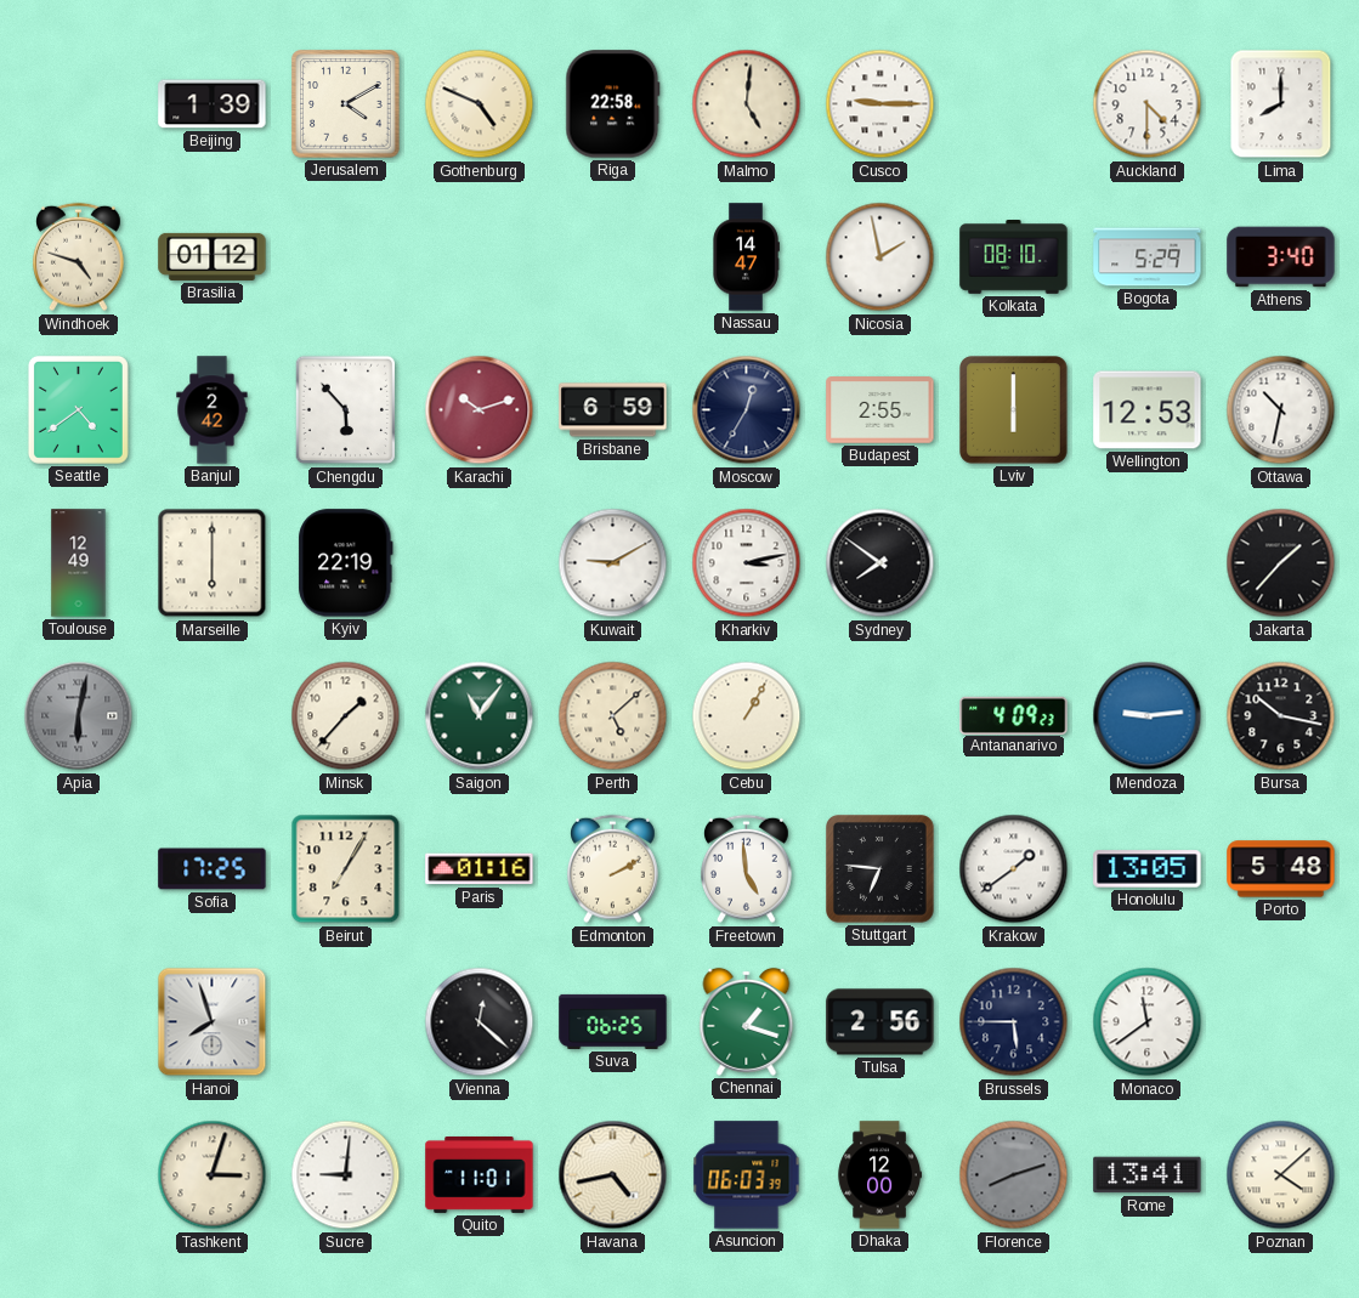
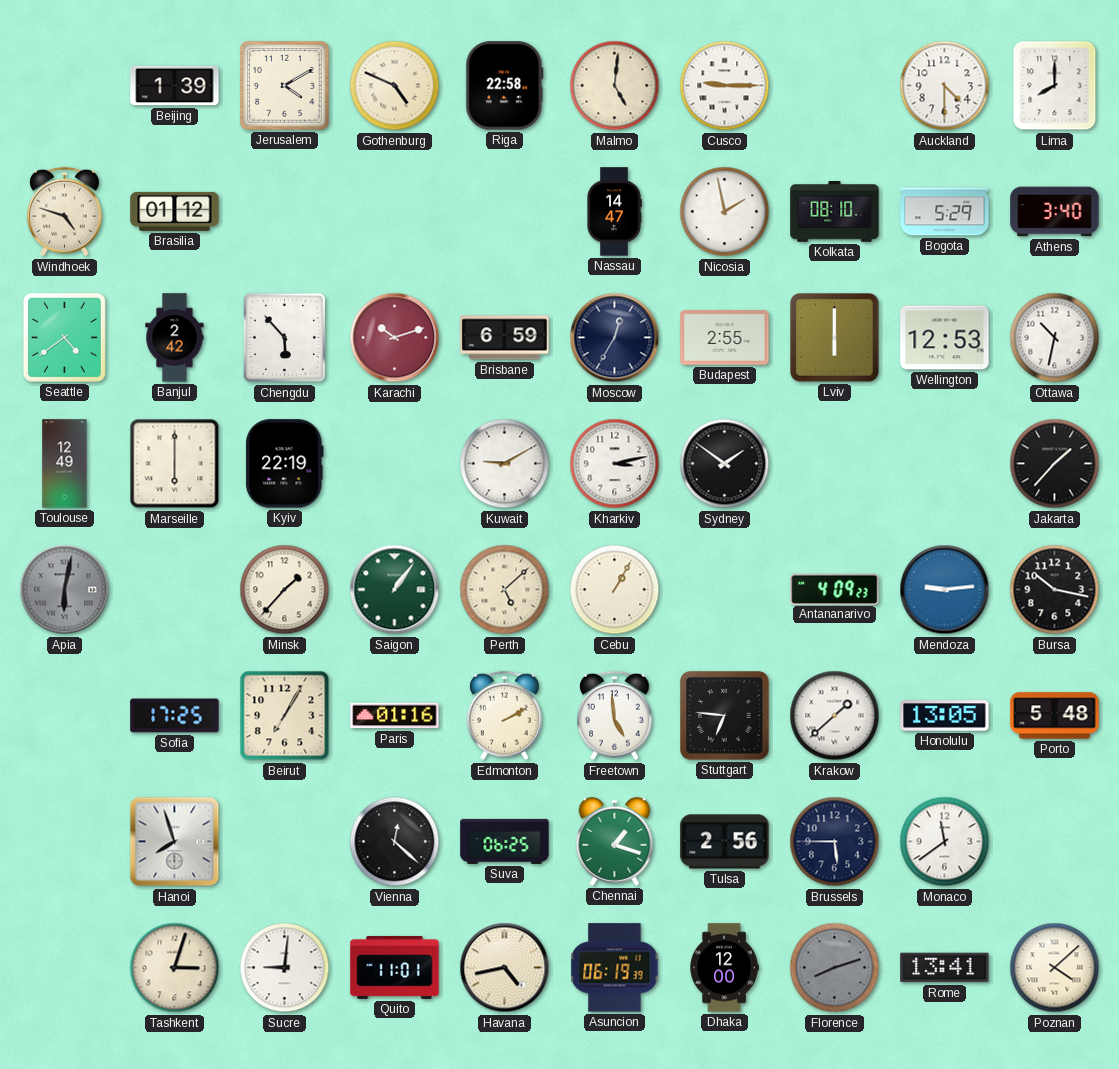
Sydney: 7:51 -> 1:51
Saigon: 11:06 -> 1:06
Krakow: 1:39 -> 1:38
Asuncion: 06:03 -> 06:19
